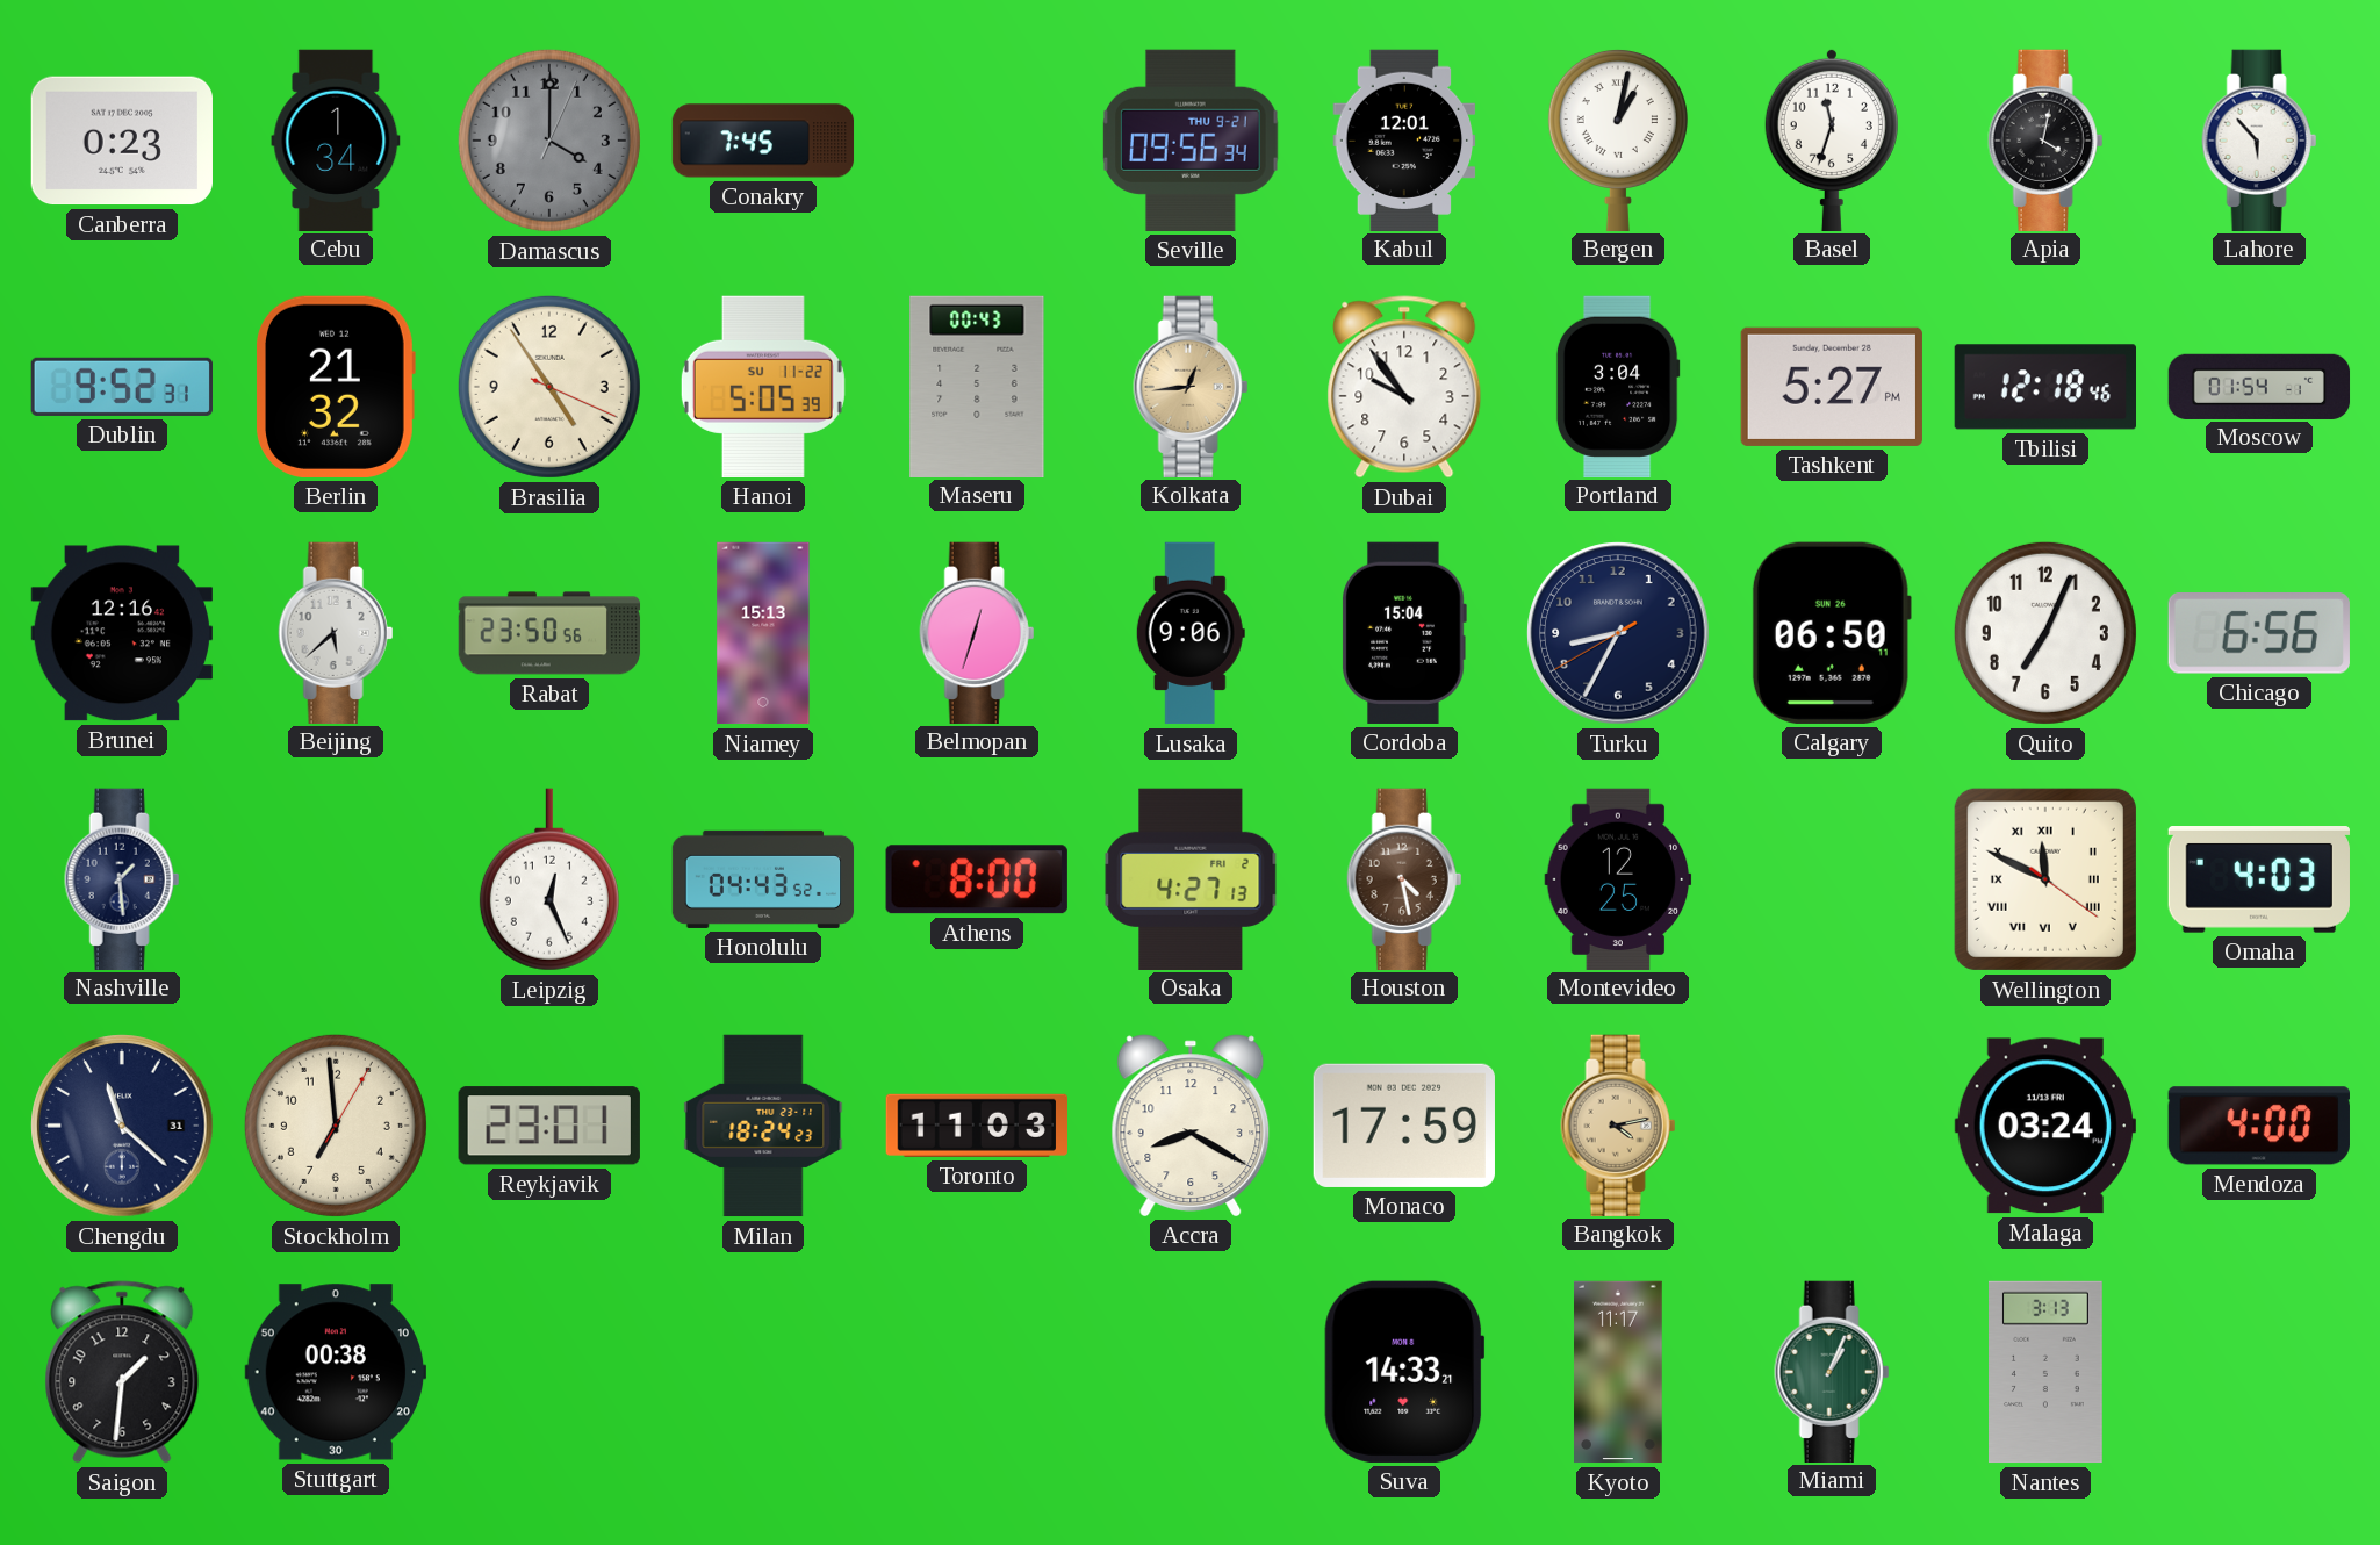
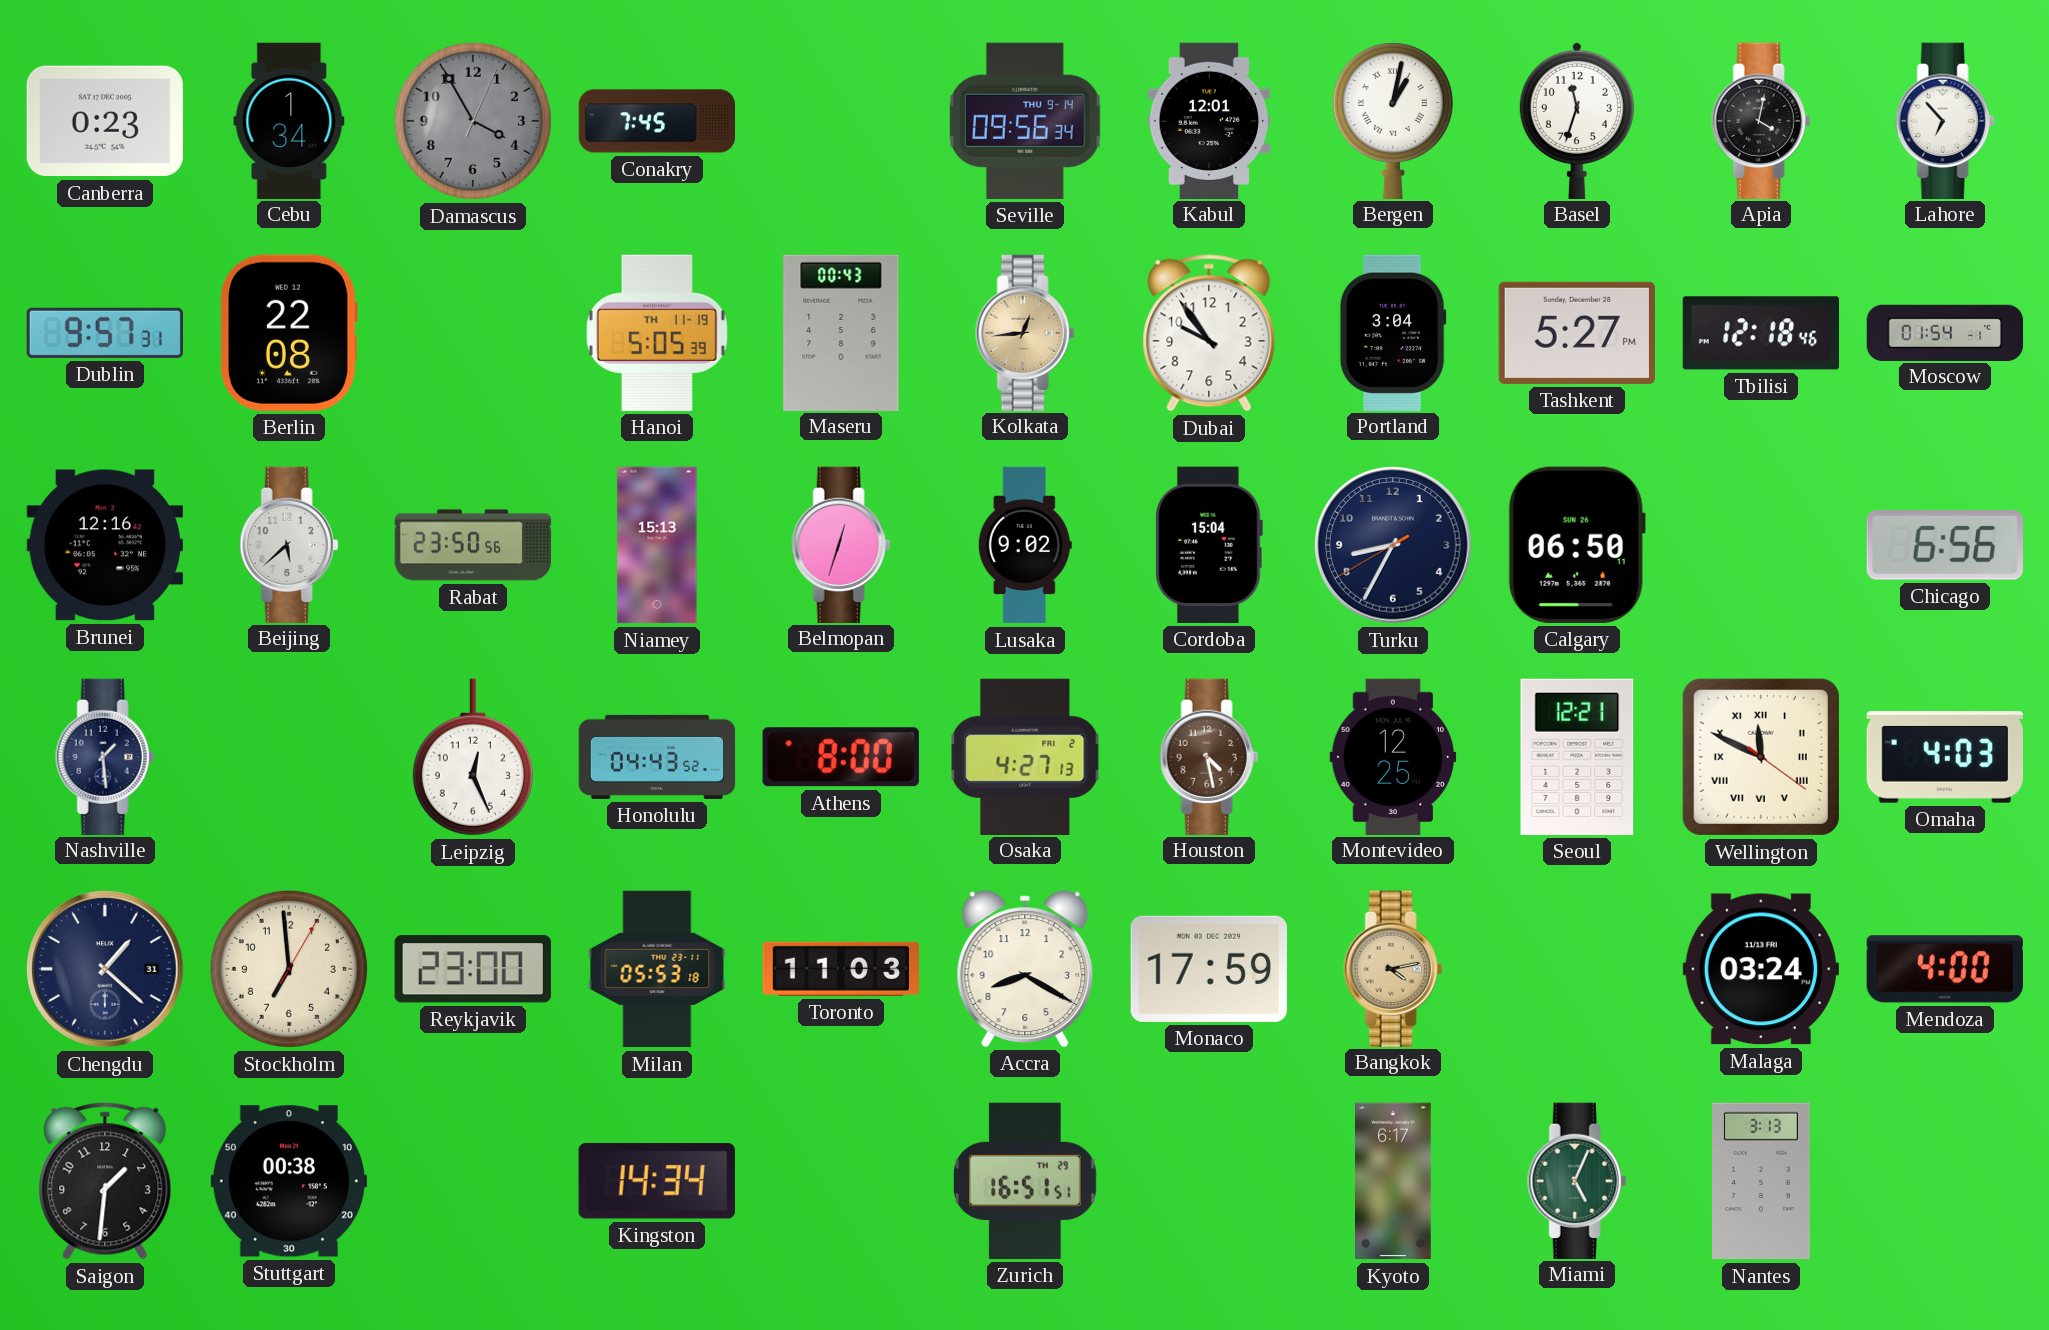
Damascus: 4:00 -> 3:55
Seville date: THU 9-21 -> THU 9-14
Lahore: 5:53 -> 6:53
Dublin: 9:52 -> 9:57
Berlin: 21:32 -> 22:08
Brasilia: 4:54 -> none
Hanoi date: SU 11-22 -> TH 11-19
Lusaka: 9:06 -> 9:02
Quito: 7:04 -> none
Seoul: none -> 12:21
Chengdu: 11:22 -> 1:22
Reykjavik: 23:01 -> 23:00
Milan: 18:24 -> 05:53
Kingston: none -> 14:34
Zurich: none -> 16:51
Suva: 14:33 -> none
Kyoto: 11:17 -> 6:17
Miami: 1:04 -> 5:04
